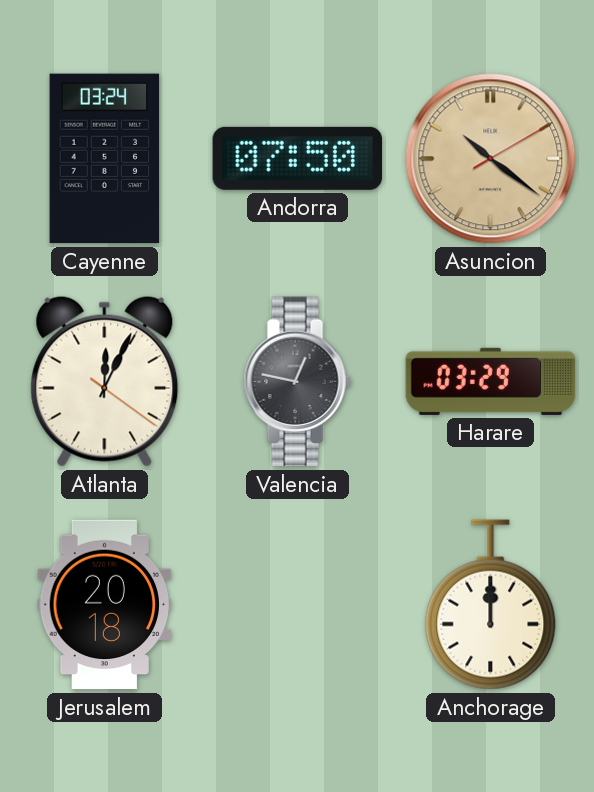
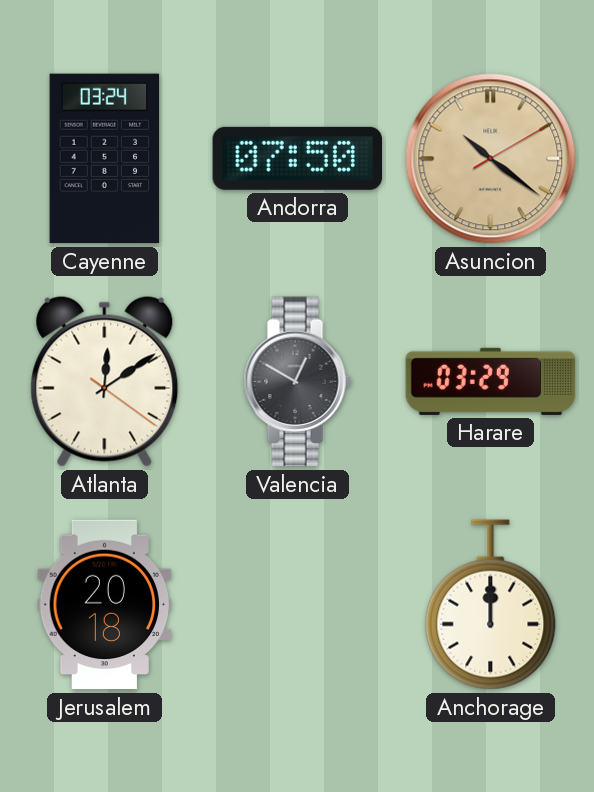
Atlanta: 12:04 -> 12:09
Valencia: 12:47 -> 12:50
